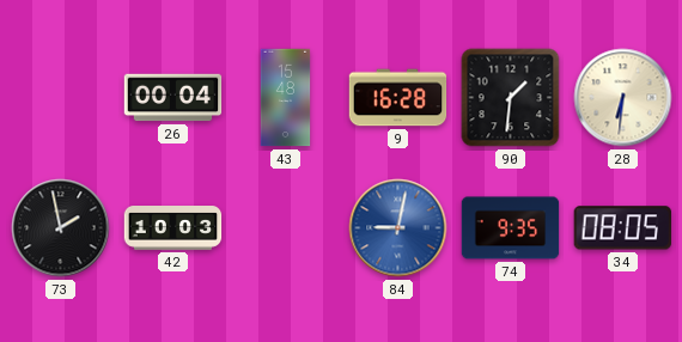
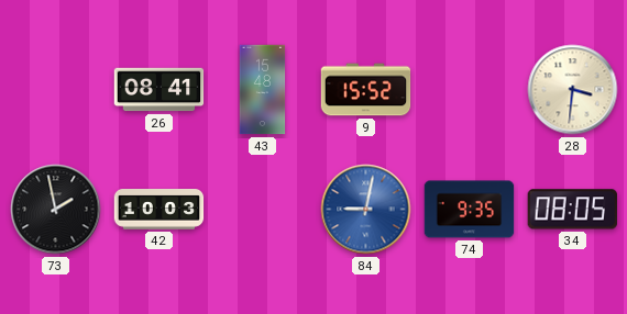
26: 00:04 -> 08:41
9: 16:28 -> 15:52
90: 1:31 -> none
28: 6:31 -> 3:31
